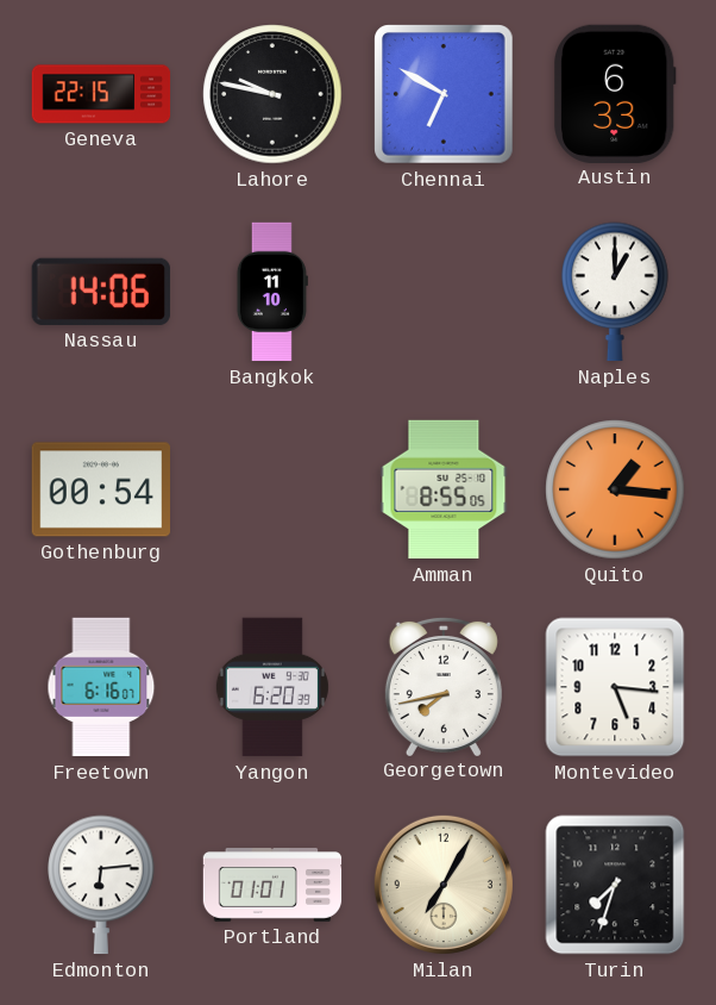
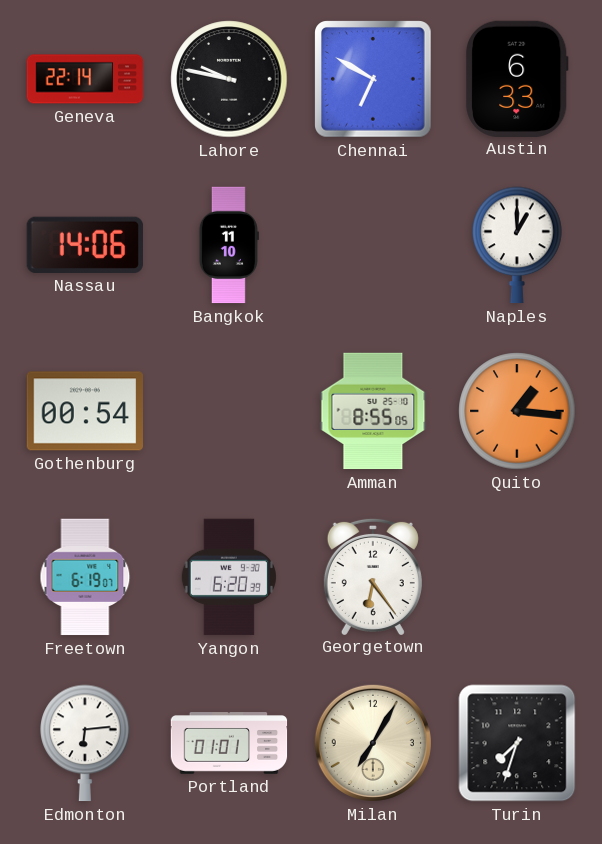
Geneva: 22:15 -> 22:14
Freetown: 6:16 -> 6:19
Georgetown: 7:43 -> 6:24
Montevideo: 5:16 -> none
